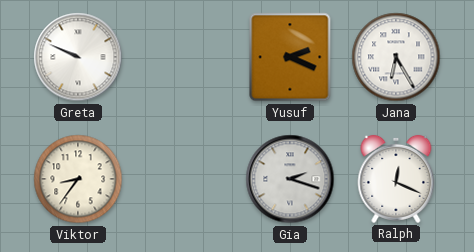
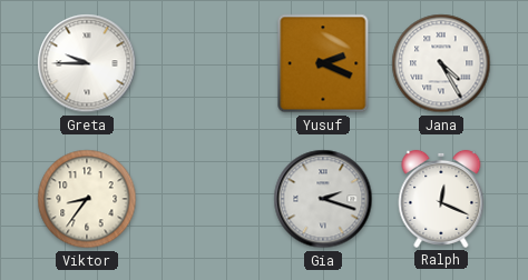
Greta: 9:49 -> 9:45
Jana: 6:25 -> 4:25
